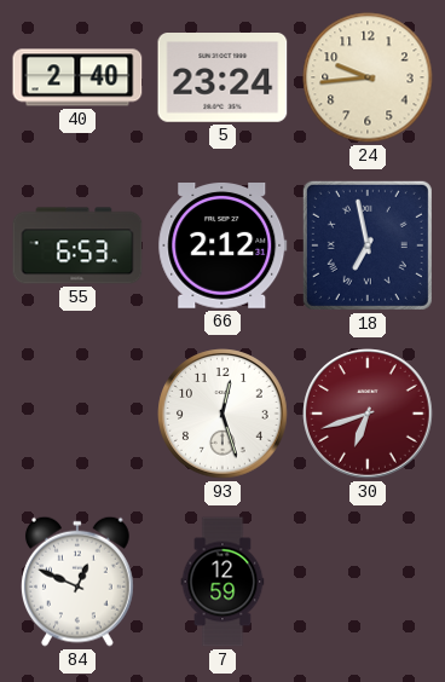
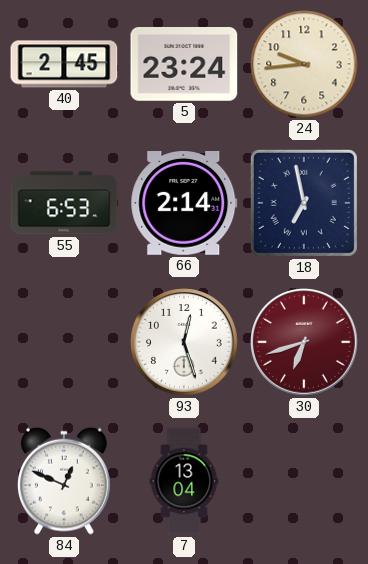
40: 2:40 -> 2:45
66: 2:12 -> 2:14
7: 12:59 -> 13:04
